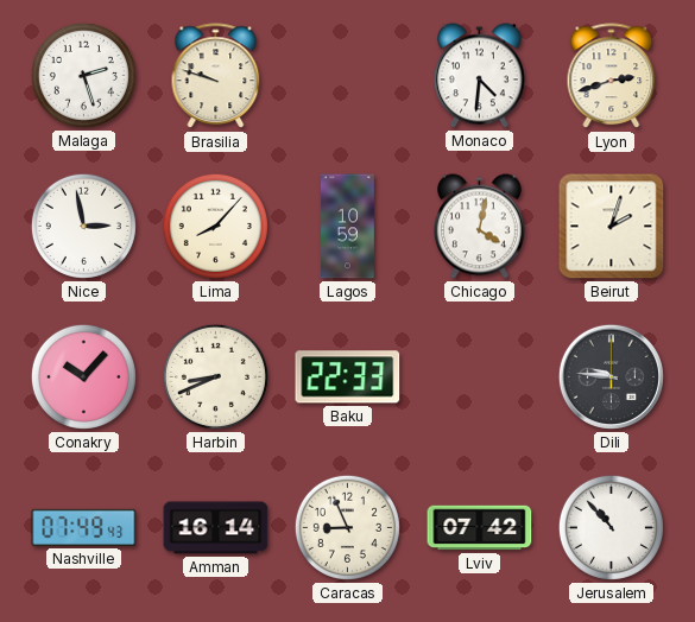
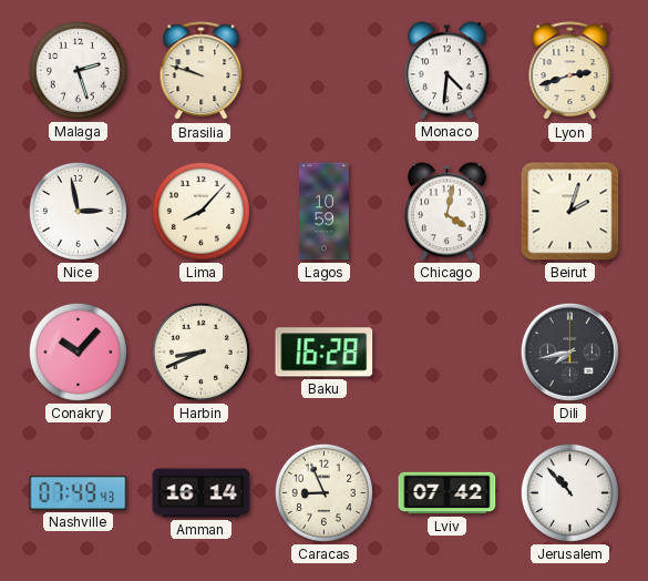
Baku: 22:33 -> 16:28
Dili: 9:46 -> 7:43
